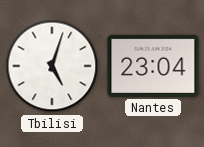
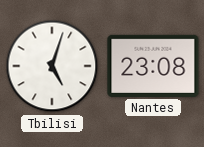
Nantes: 23:04 -> 23:08
